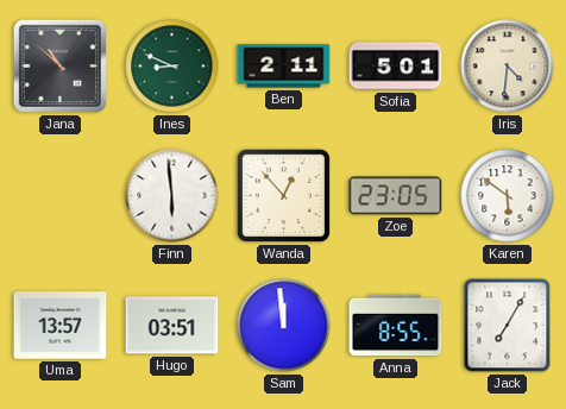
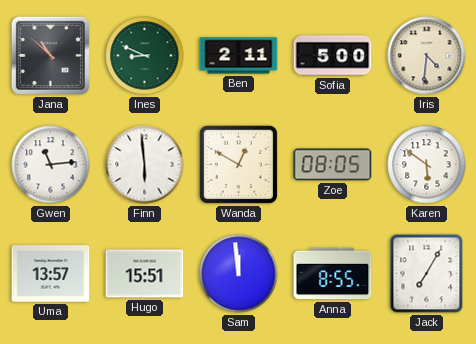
Sofia: 5:01 -> 5:00
Gwen: none -> 11:14
Wanda: 12:53 -> 12:50
Zoe: 23:05 -> 08:05
Hugo: 03:51 -> 15:51
